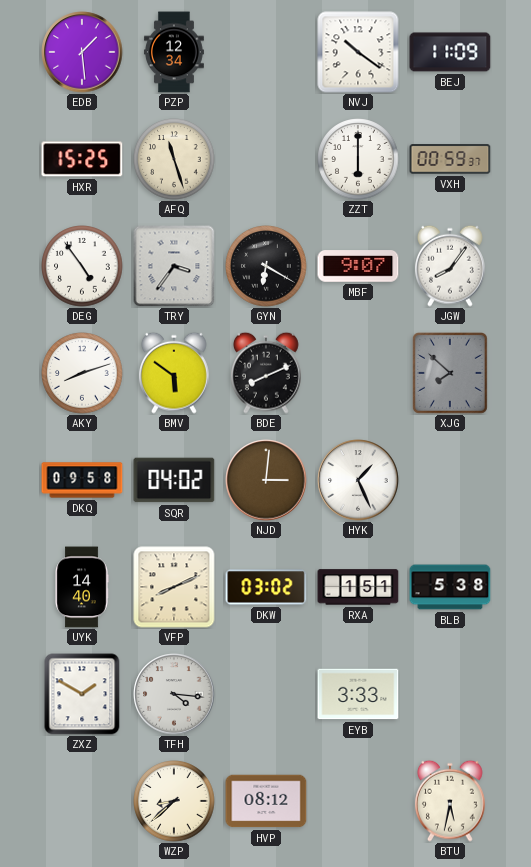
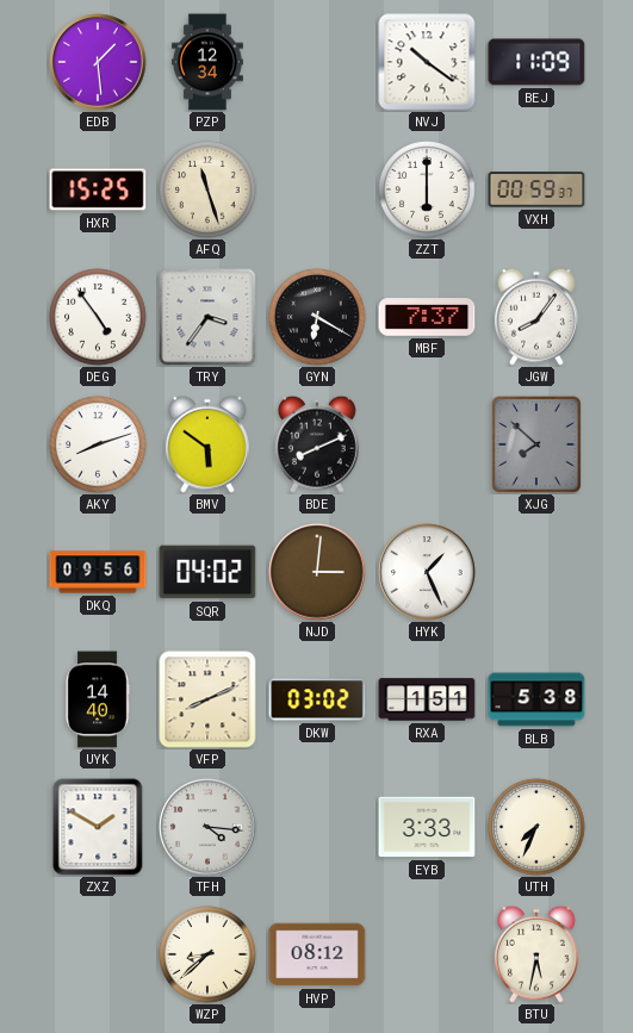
MBF: 9:07 -> 7:37
DKQ: 09:58 -> 09:56
UTH: none -> 7:34
